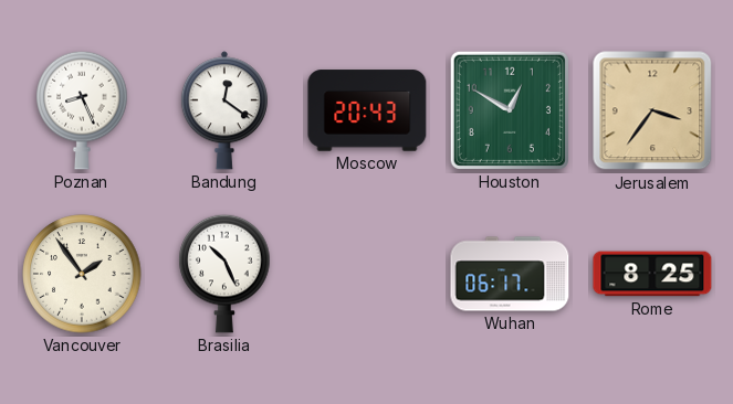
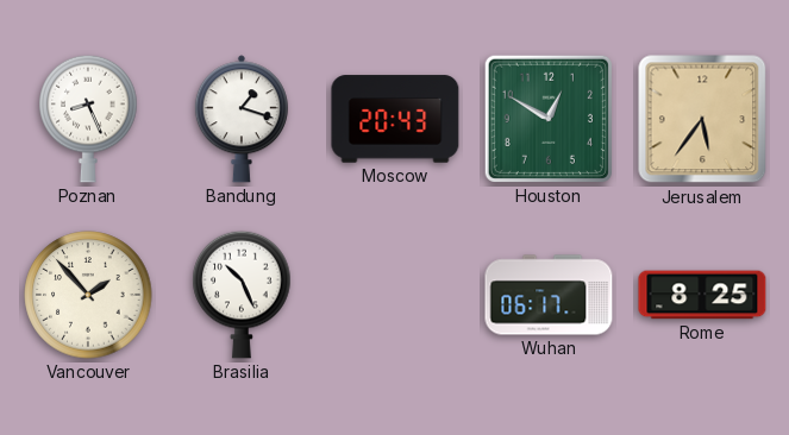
Bandung: 12:21 -> 1:18
Jerusalem: 3:36 -> 5:36
Vancouver: 1:54 -> 1:53
